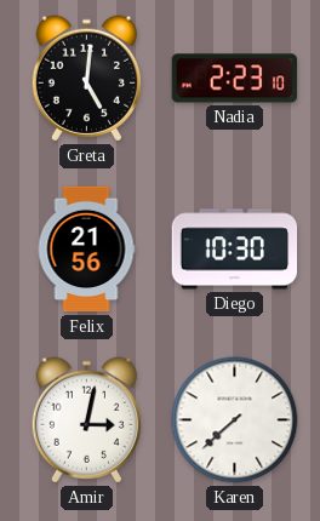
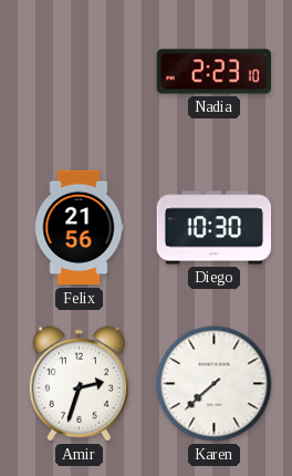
Greta: 5:01 -> none
Amir: 3:02 -> 2:33
